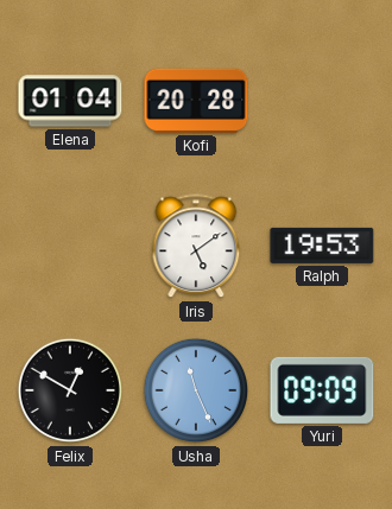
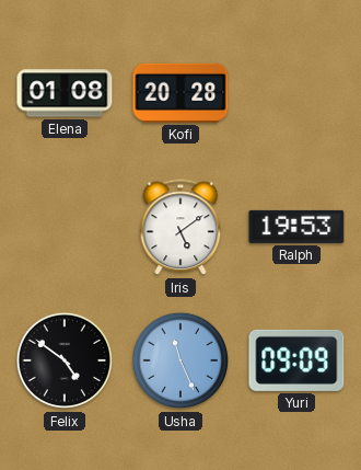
Elena: 01:04 -> 01:08
Felix: 12:50 -> 4:51
